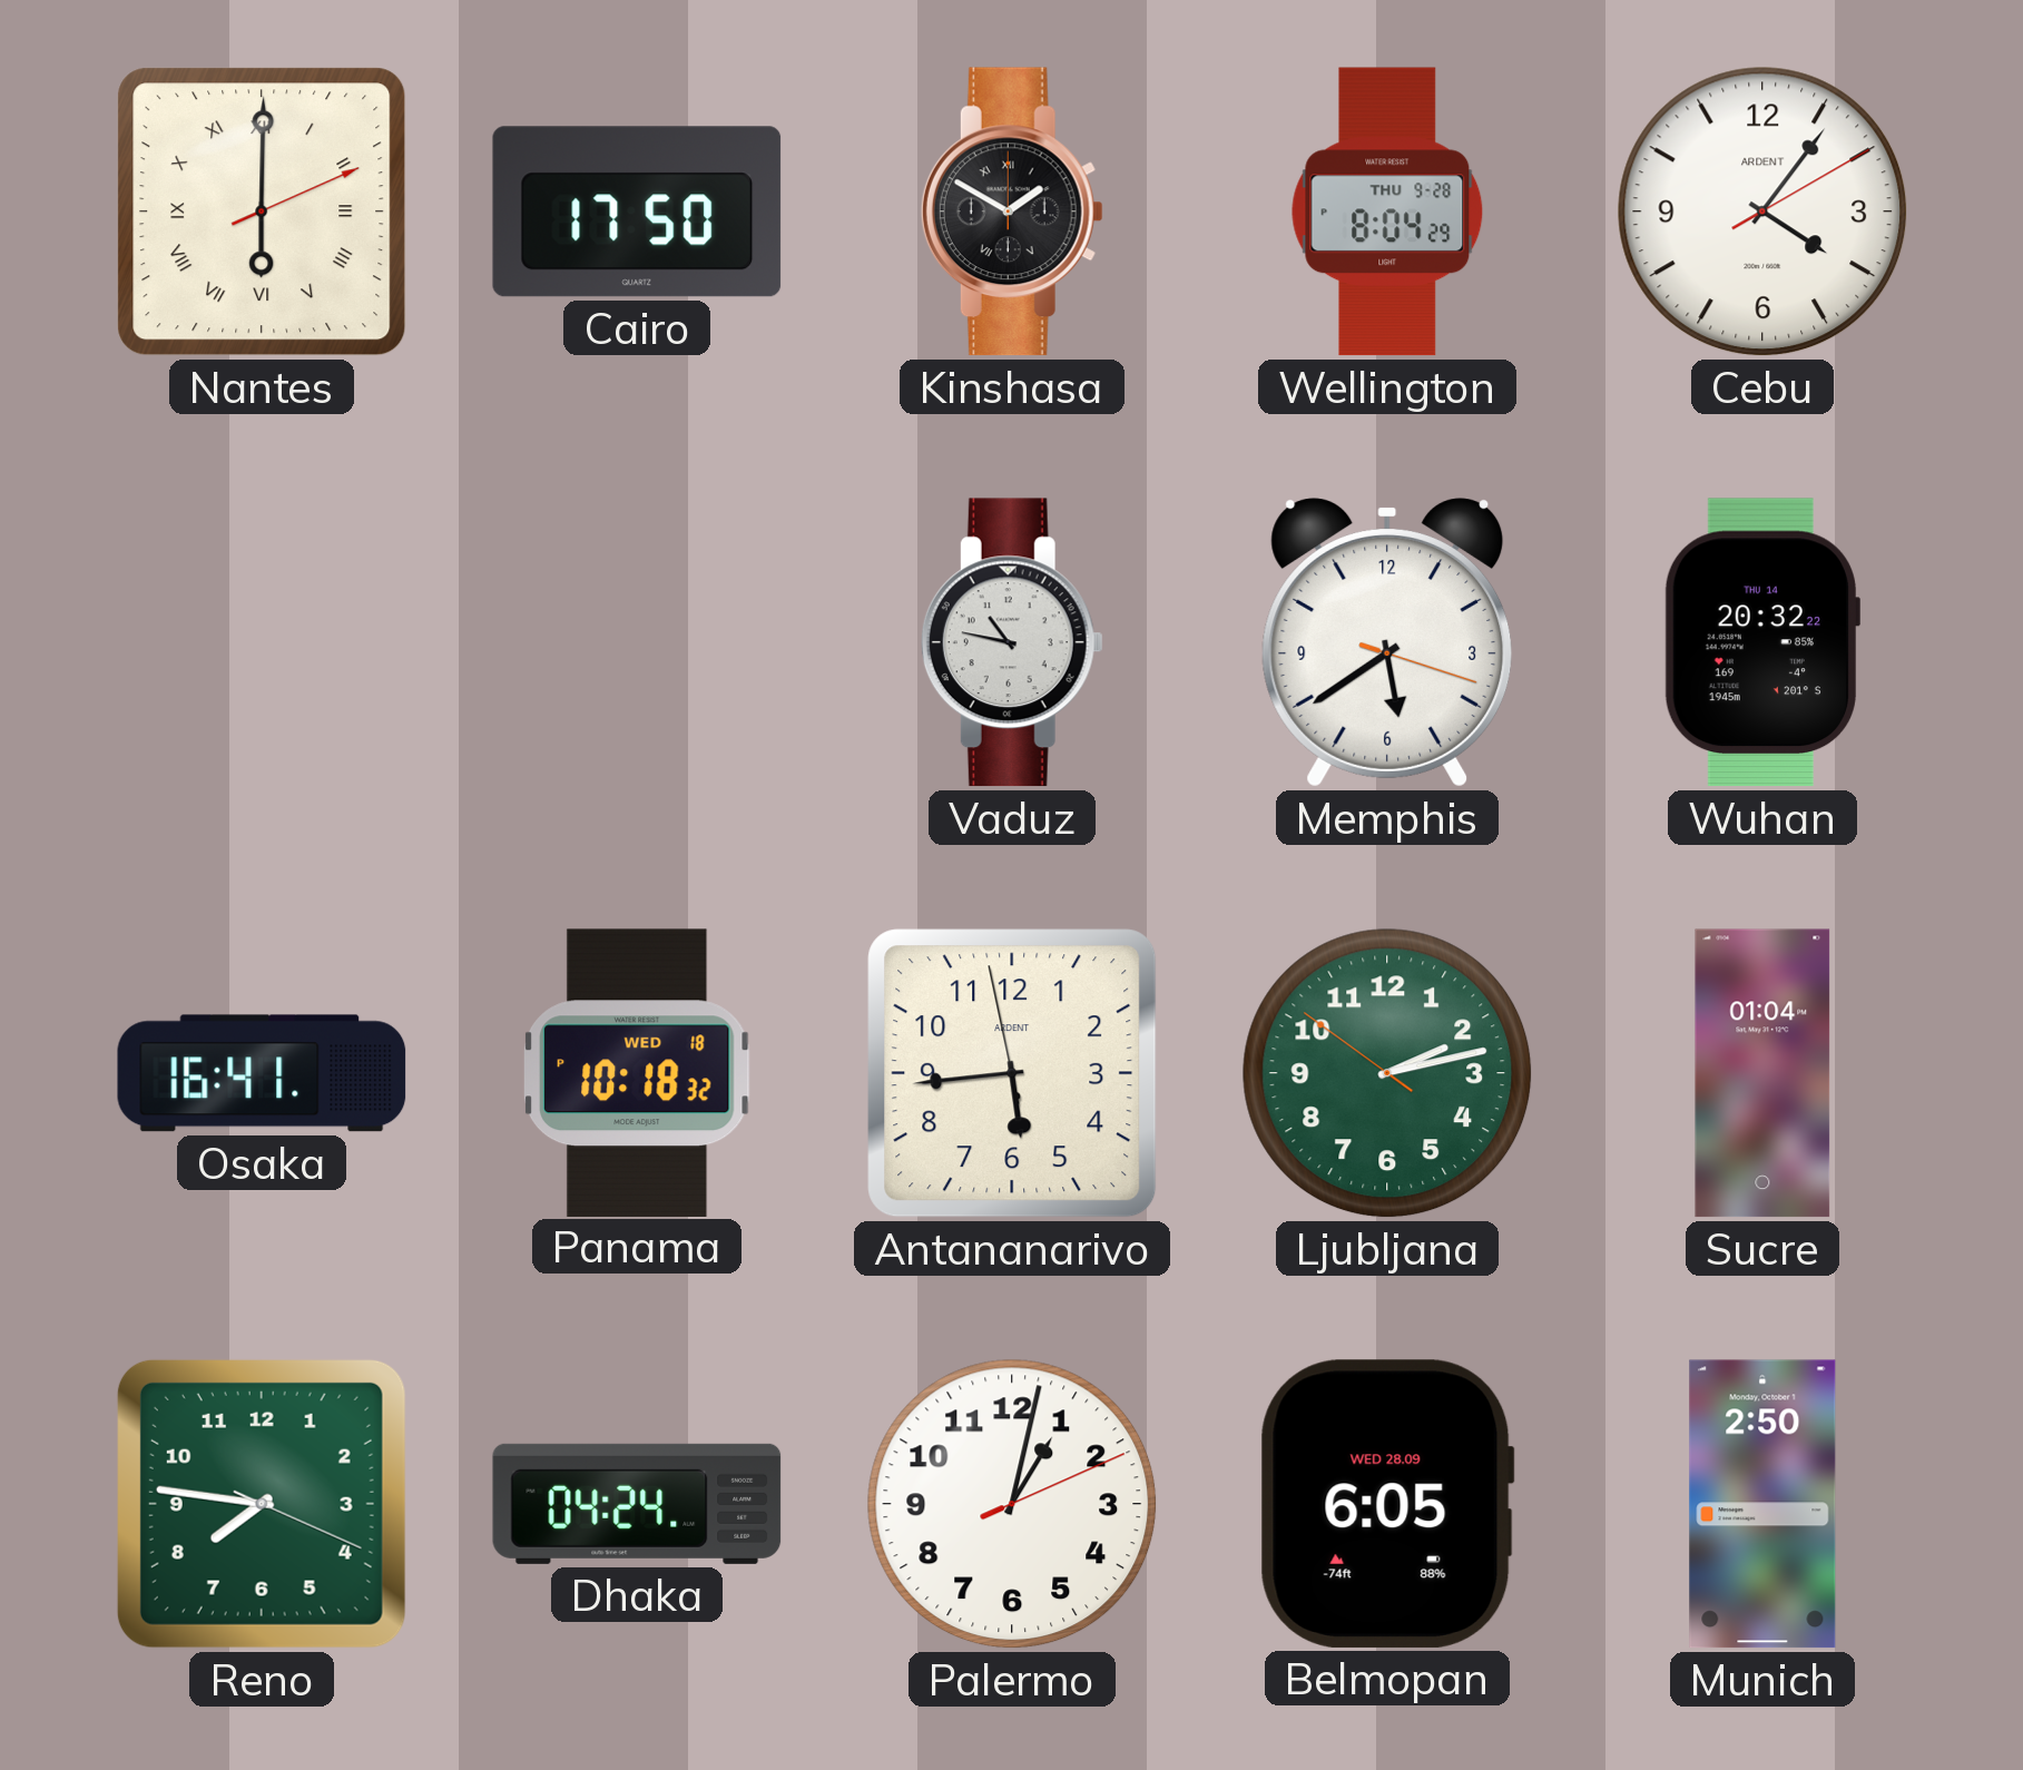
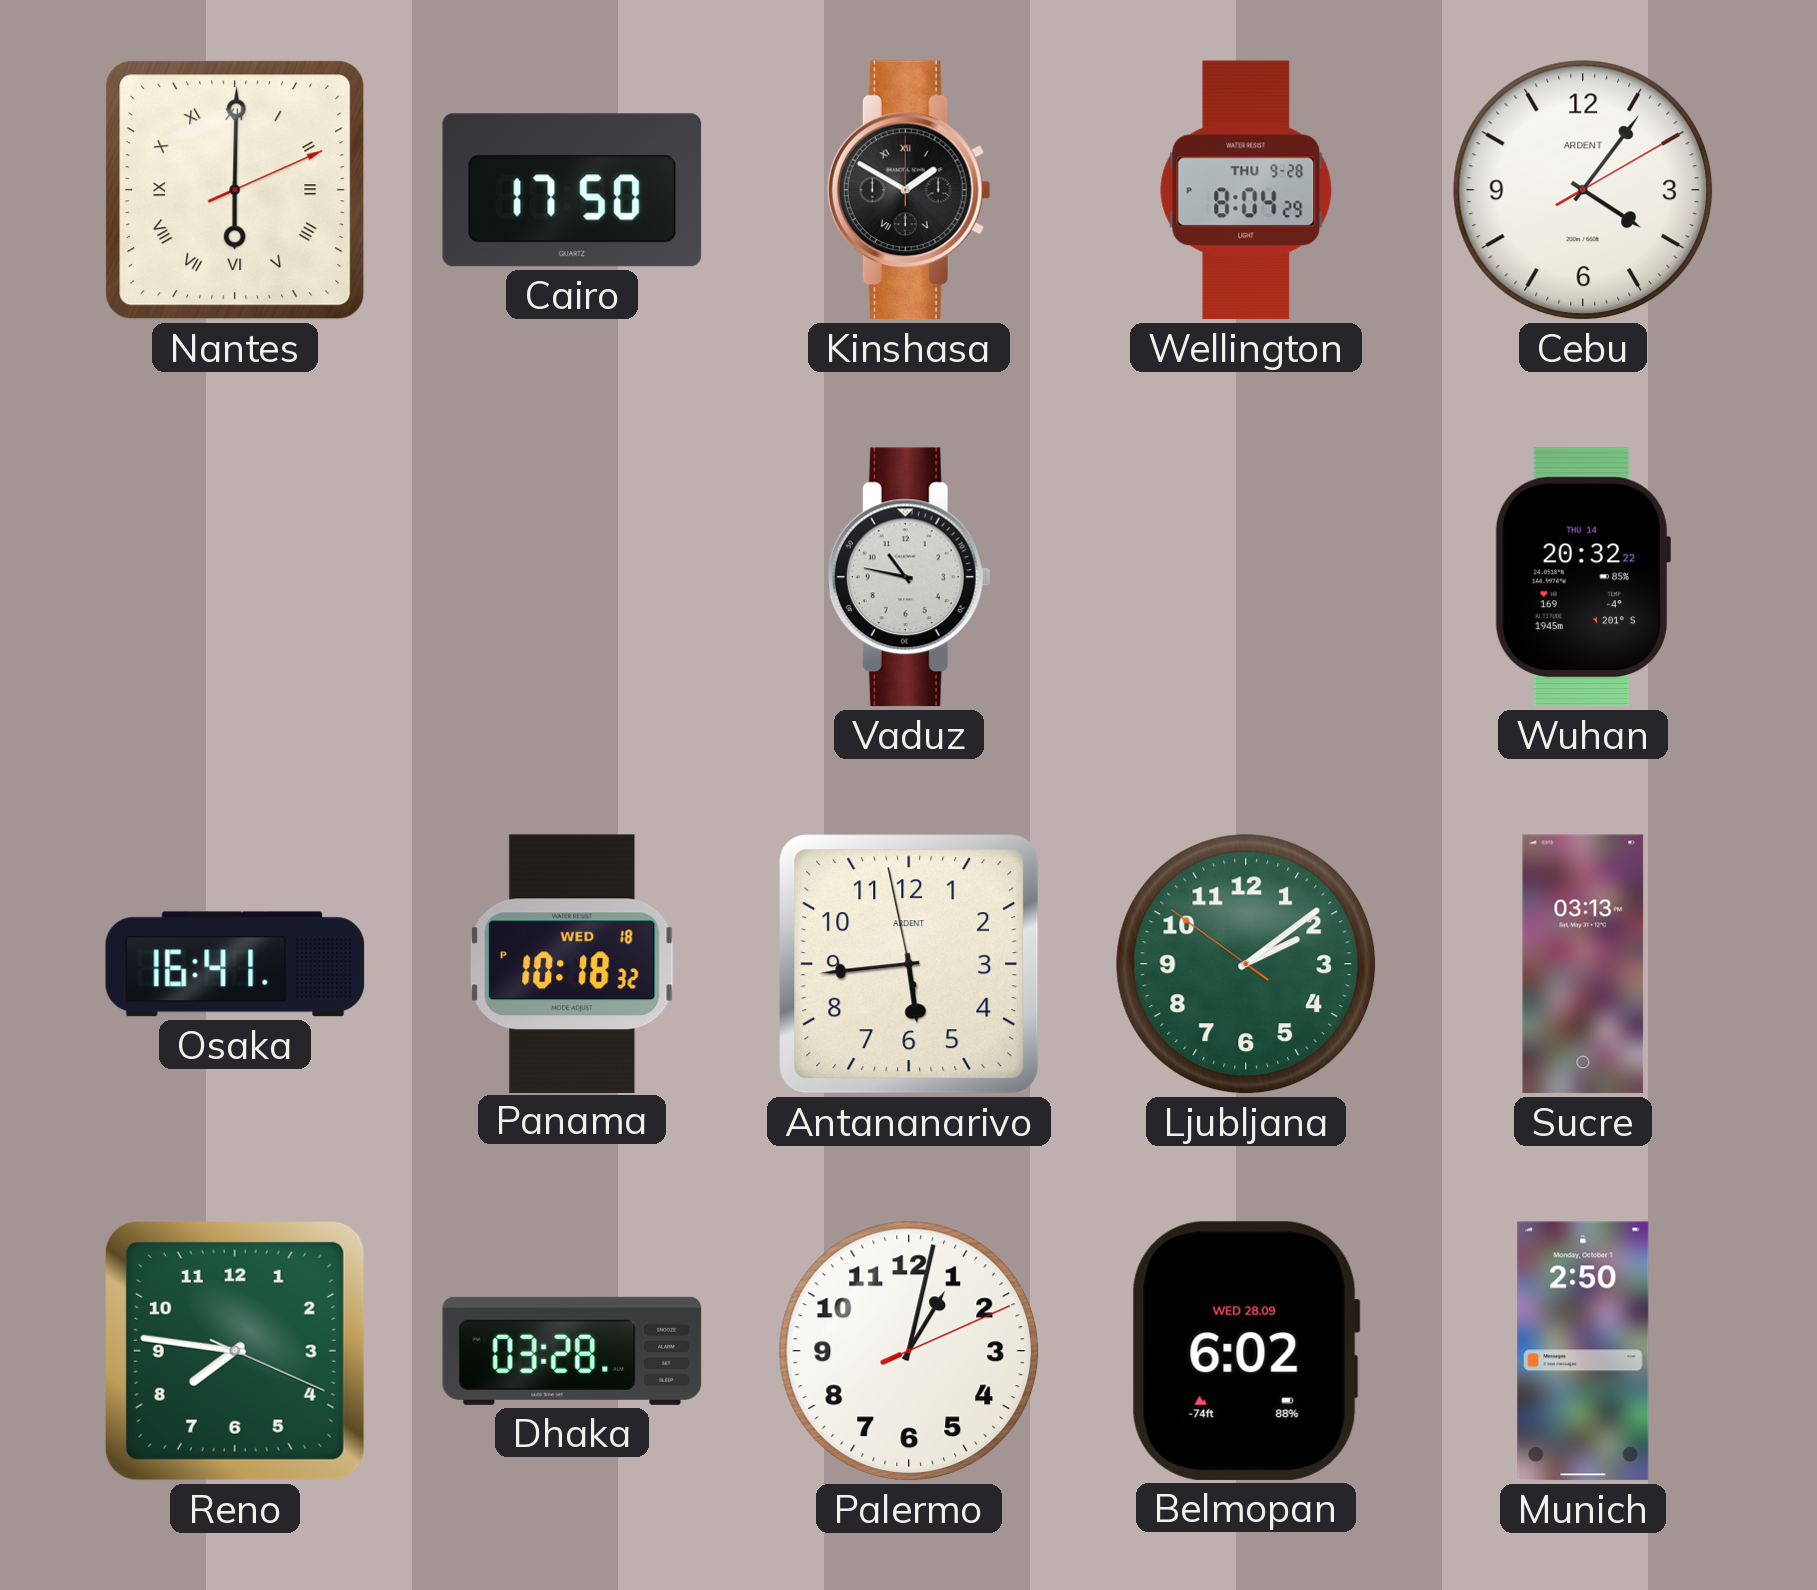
Memphis: 5:39 -> none
Ljubljana: 2:12 -> 2:08
Sucre: 01:04 -> 03:13
Dhaka: 04:24 -> 03:28
Belmopan: 6:05 -> 6:02
